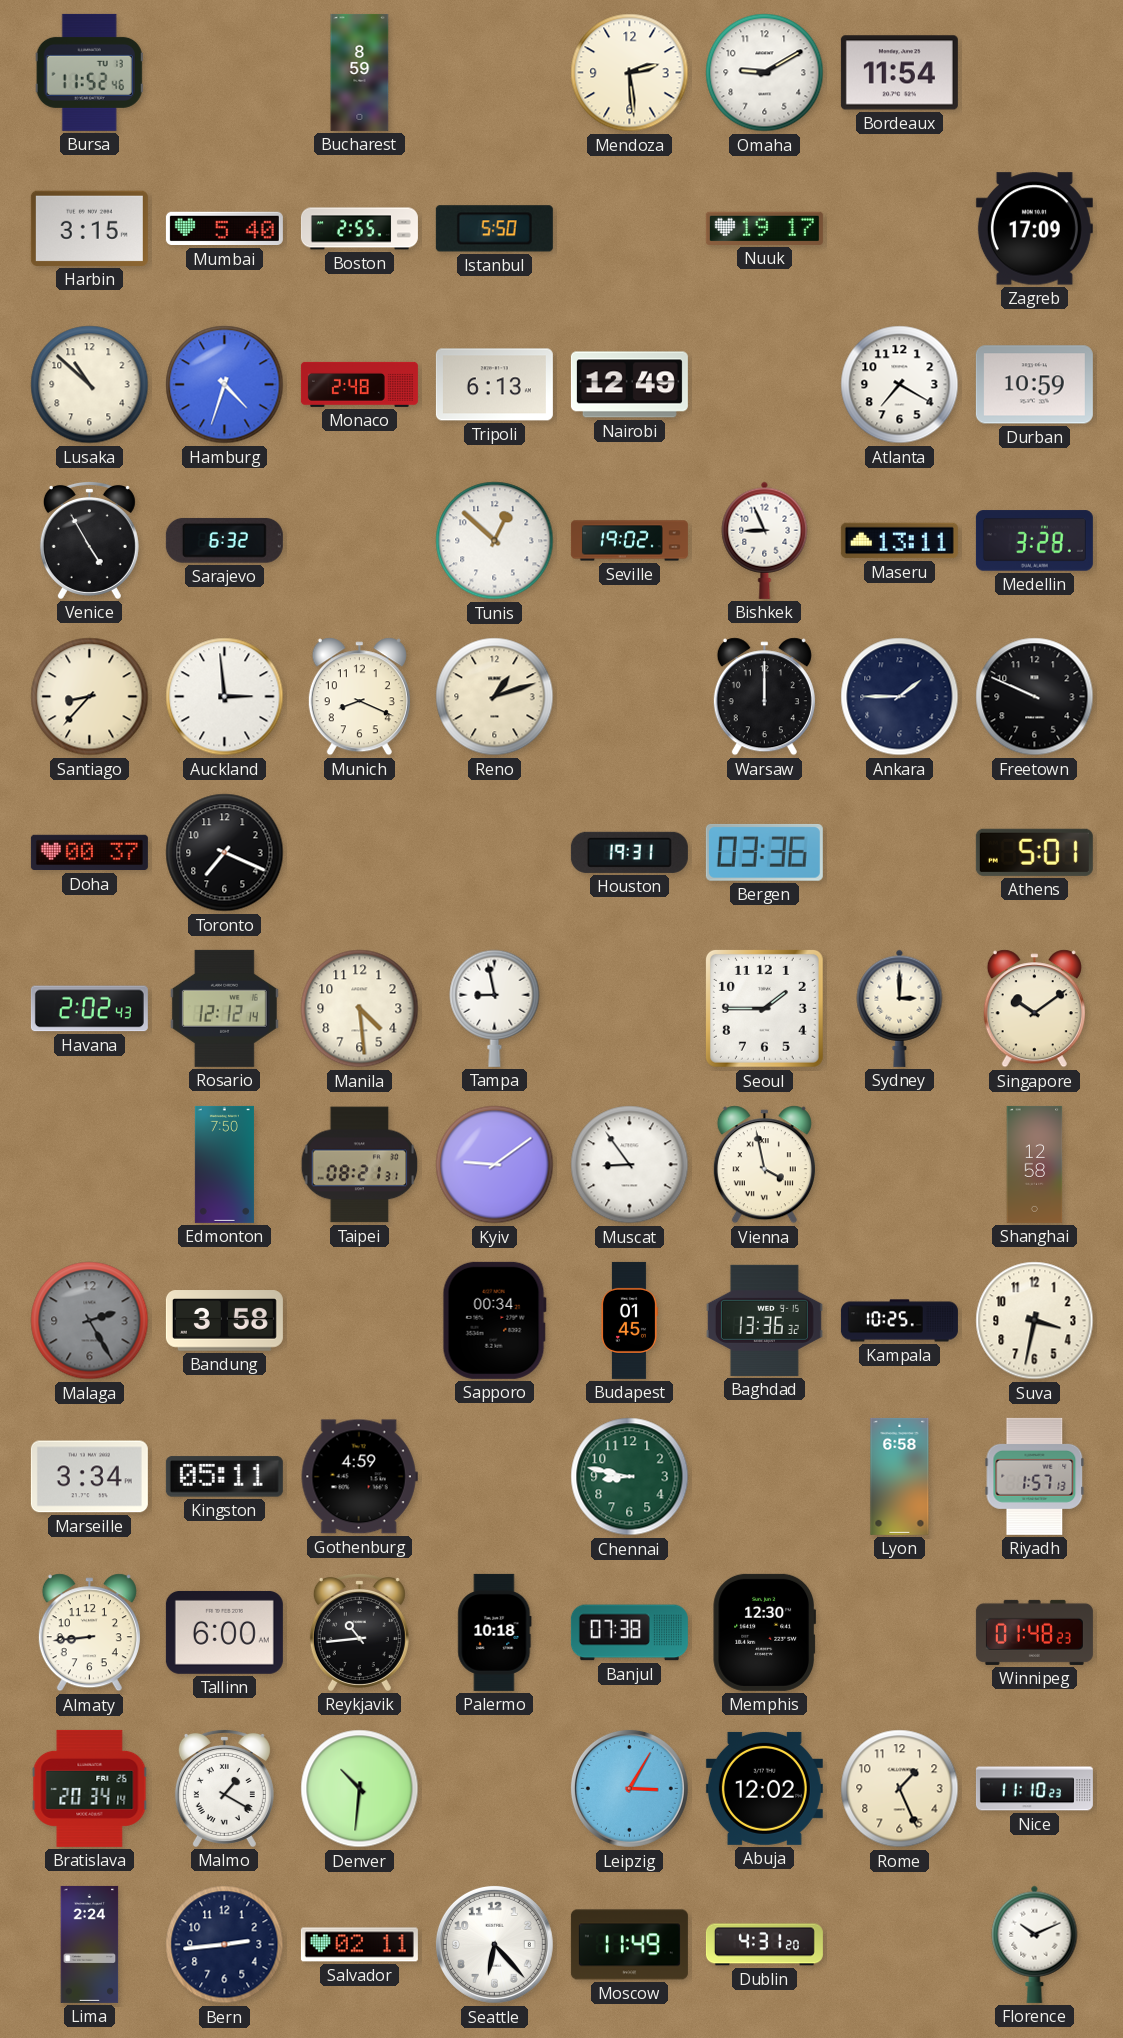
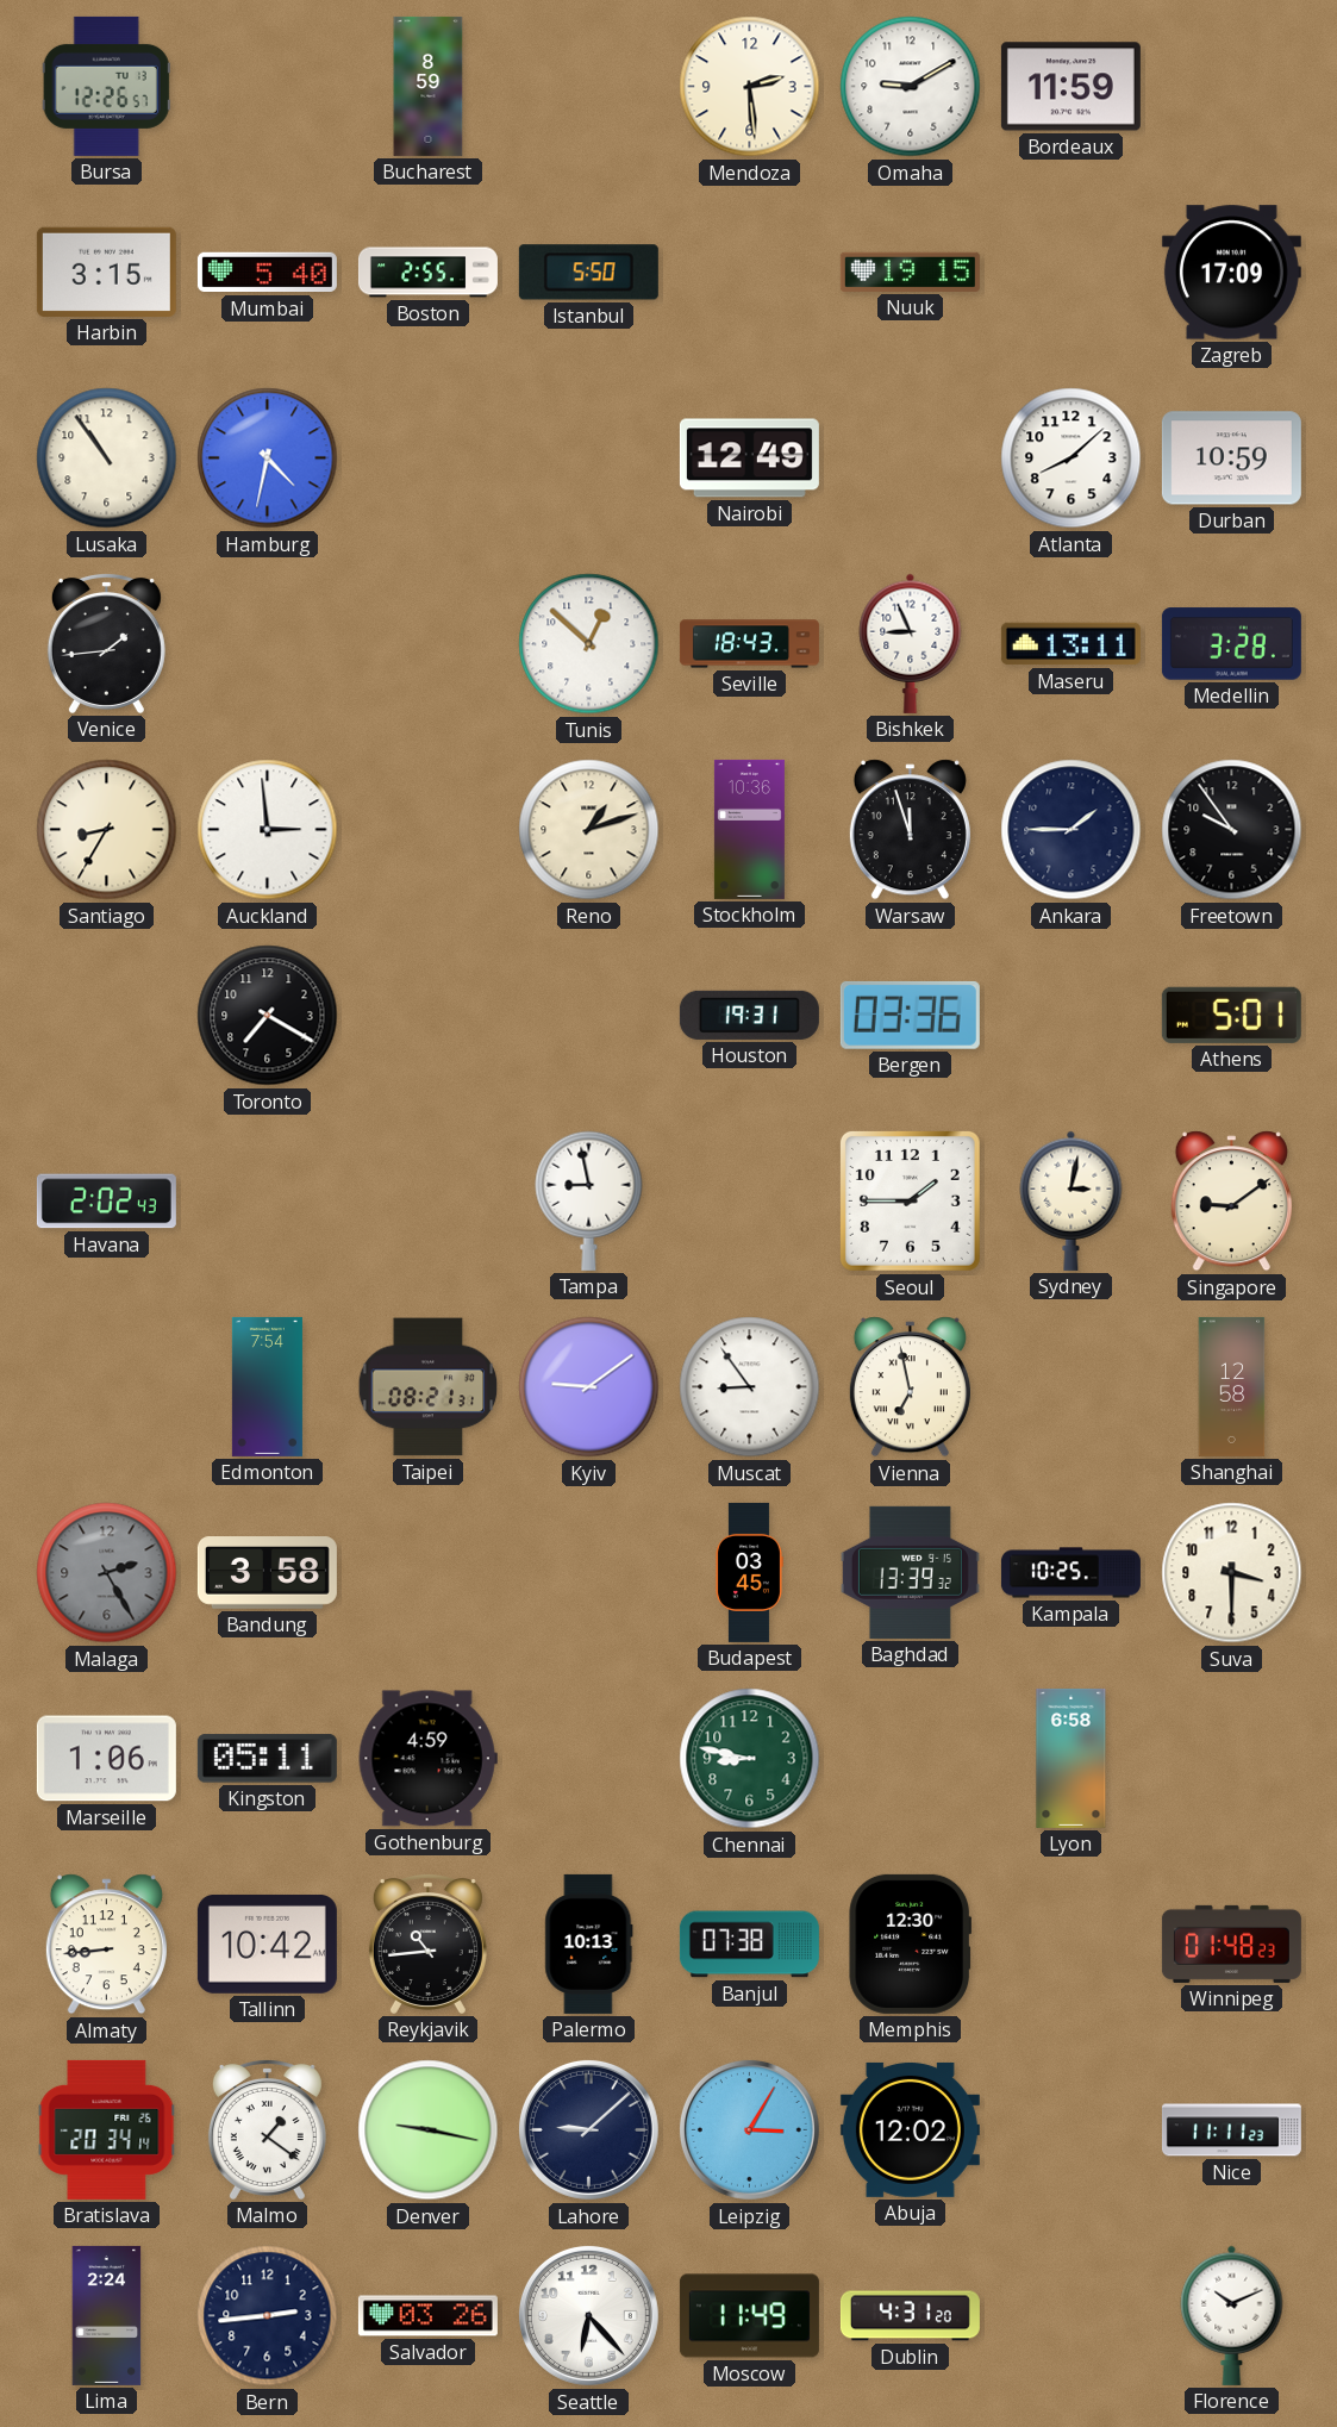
Bursa: 11:52 -> 12:26
Bordeaux: 11:54 -> 11:59
Nuuk: 19:17 -> 19:15
Lusaka: 10:52 -> 10:54
Hamburg: 4:33 -> 4:32
Monaco: 2:48 -> none
Tripoli: 6:13 -> none
Atlanta: 7:20 -> 8:08
Venice: 4:55 -> 1:44
Sarajevo: 6:32 -> none
Seville: 19:02 -> 18:43
Santiago: 8:37 -> 8:35
Munich: 8:19 -> none
Stockholm: none -> 10:36
Warsaw: 12:00 -> 11:57
Freetown: 9:49 -> 9:54
Doha: 00:37 -> none
Toronto: 7:19 -> 7:20
Rosario: 12:12 -> none
Manila: 4:29 -> none
Sydney: 3:00 -> 3:02
Singapore: 10:09 -> 9:09
Edmonton: 7:50 -> 7:54
Vienna: 3:58 -> 6:58
Sapporo: 00:34 -> none
Budapest: 01:45 -> 03:45
Baghdad: 13:36 -> 13:39
Suva: 3:32 -> 3:30
Marseille: 3:34 -> 1:06
Riyadh: 1:57 -> none
Tallinn: 6:00 -> 10:42
Palermo: 10:18 -> 10:13
Malmo: 1:20 -> 1:21
Denver: 10:31 -> 9:17
Lahore: none -> 9:08
Rome: 1:26 -> none
Nice: 11:10 -> 11:11
Salvador: 02:11 -> 03:26
